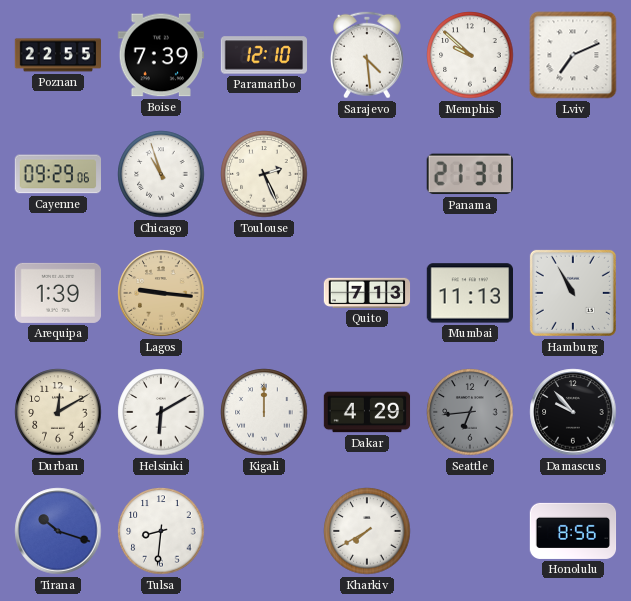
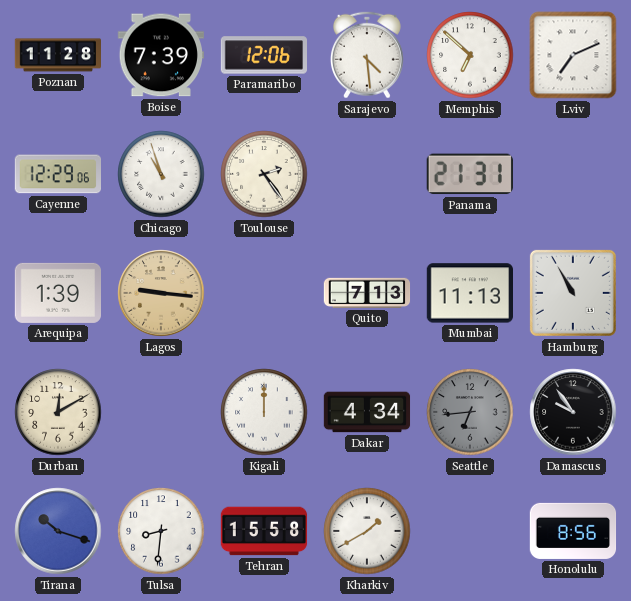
Poznan: 22:55 -> 11:28
Paramaribo: 12:10 -> 12:06
Memphis: 9:52 -> 6:52
Cayenne: 09:29 -> 12:29
Toulouse: 2:26 -> 2:24
Helsinki: 6:10 -> none
Dakar: 4:29 -> 4:34
Damascus: 9:53 -> 9:54
Tehran: none -> 15:58
Kharkiv: 7:40 -> 1:40
